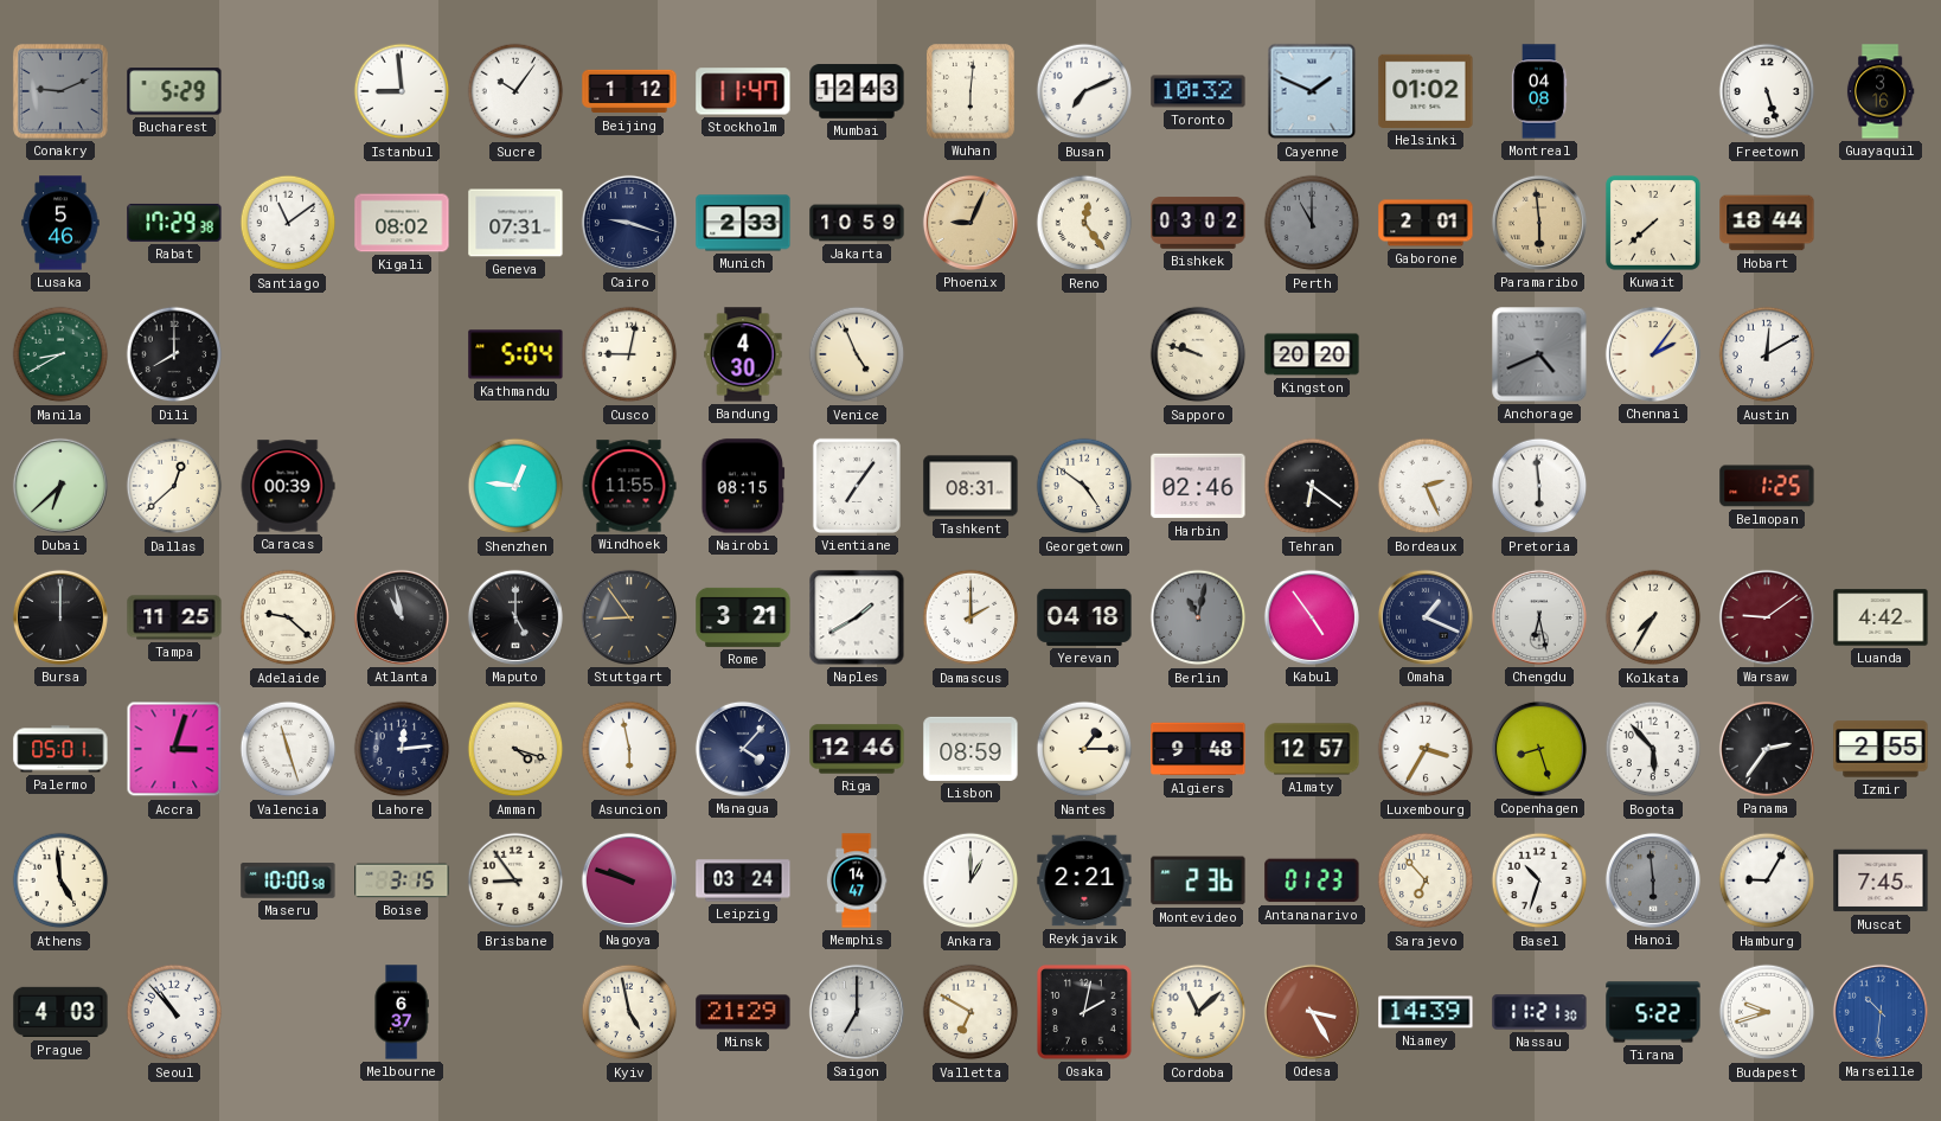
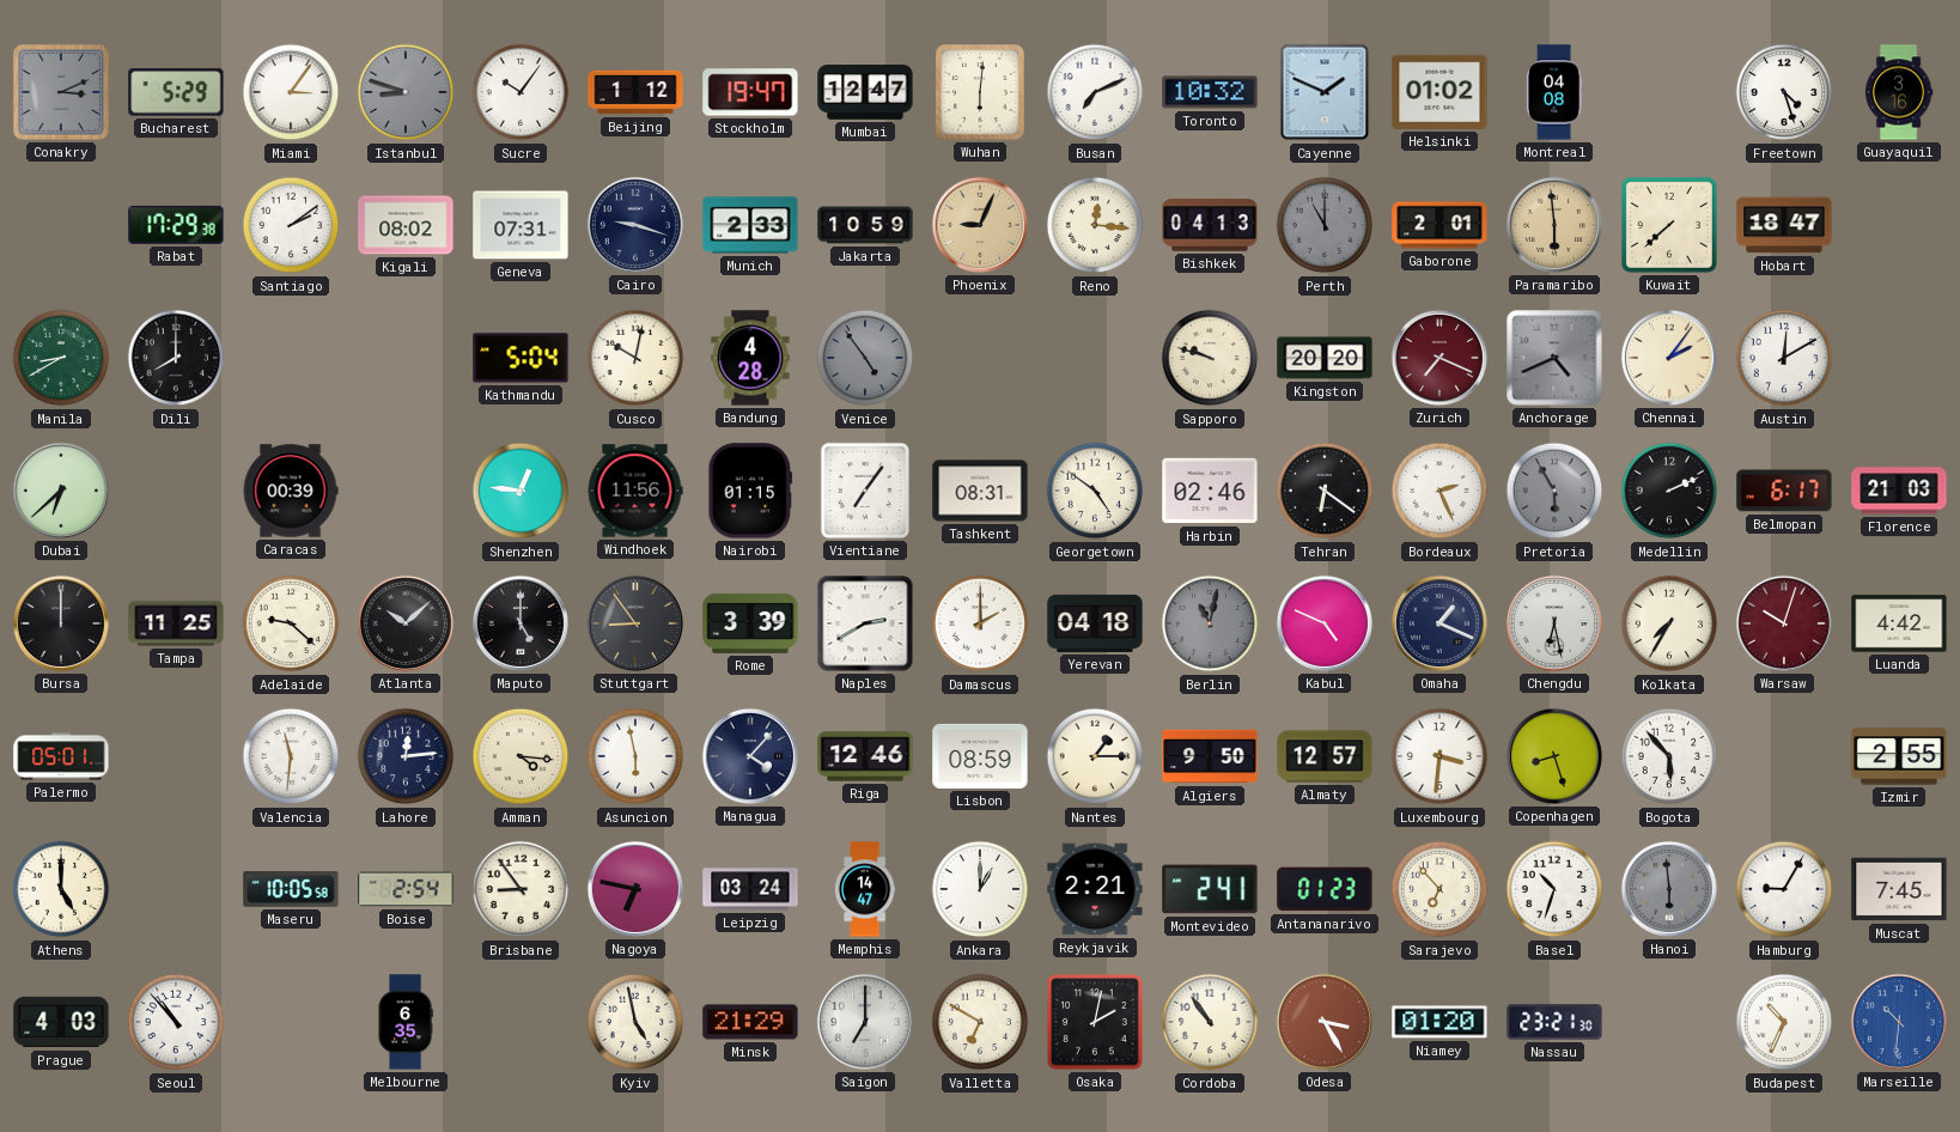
Conakry: 9:11 -> 3:11
Miami: none -> 3:06
Istanbul: 8:59 -> 8:48
Istanbul dial: white -> grey
Stockholm: 11:47 -> 19:47
Mumbai: 12:43 -> 12:47
Freetown: 5:27 -> 4:27
Lusaka: 5:46 -> none
Santiago: 11:09 -> 2:09
Reno: 12:24 -> 12:16
Bishkek: 03:02 -> 04:13
Hobart: 18:44 -> 18:47
Cusco: 9:02 -> 10:02
Bandung: 4:30 -> 4:28
Venice: 4:56 -> 4:54
Venice dial: cream -> grey
Zurich: none -> 7:19
Dallas: 12:38 -> none
Windhoek: 11:55 -> 11:56
Nairobi: 08:15 -> 01:15
Pretoria: 5:59 -> 5:55
Pretoria dial: white -> grey
Medellin: none -> 2:11
Belmopan: 1:25 -> 6:17
Florence: none -> 21:03
Atlanta: 10:58 -> 10:08
Rome: 3:21 -> 3:39
Naples: 1:40 -> 2:40
Kabul: 4:54 -> 4:49
Warsaw: 9:09 -> 10:03
Accra: 3:03 -> none
Valencia: 11:27 -> 11:31
Amman: 4:18 -> 4:16
Algiers: 9:48 -> 9:50
Luxembourg: 3:35 -> 3:31
Panama: 2:36 -> none
Athens: 4:59 -> 5:00
Maseru: 10:00 -> 10:05
Boise: 3:15 -> 2:54
Nagoya: 9:48 -> 6:47
Montevideo: 2:36 -> 2:41
Melbourne: 6:37 -> 6:35
Cordoba: 11:08 -> 10:54
Niamey: 14:39 -> 01:20
Nassau: 11:21 -> 23:21
Tirana: 5:22 -> none
Budapest: 9:42 -> 10:34
